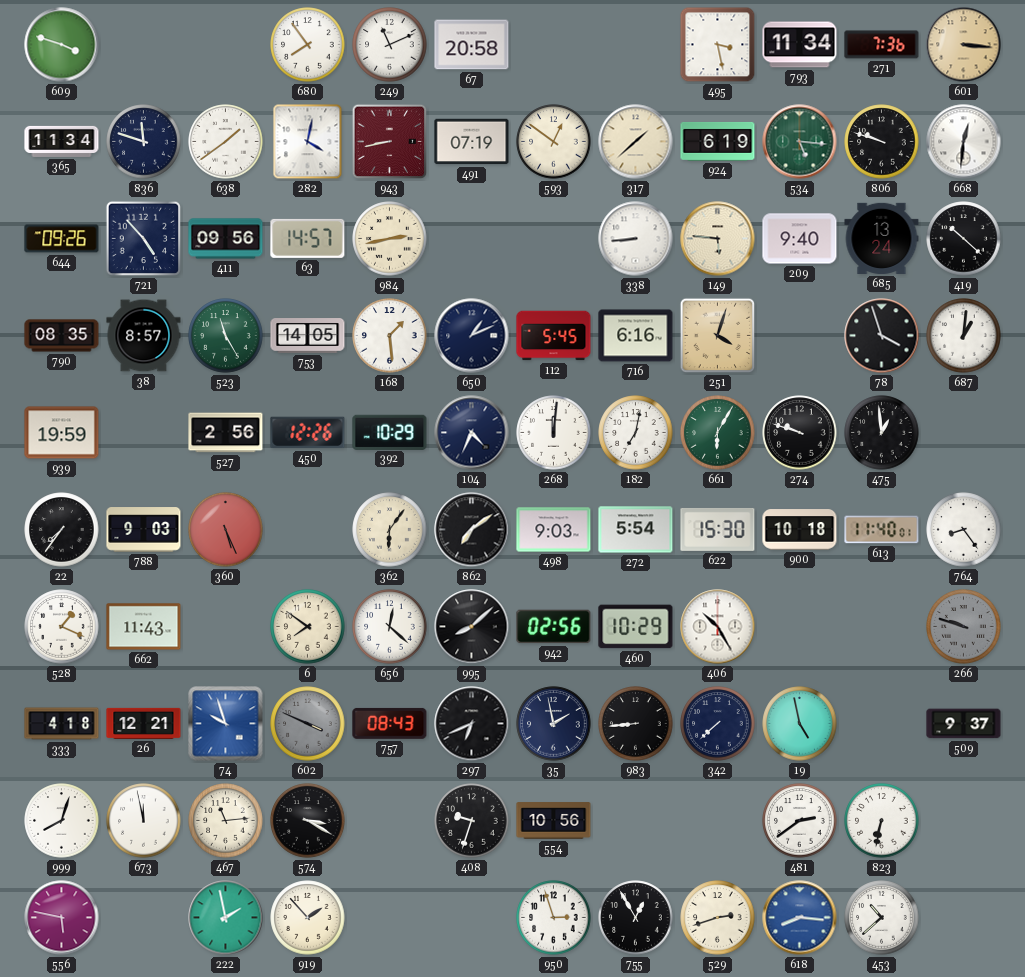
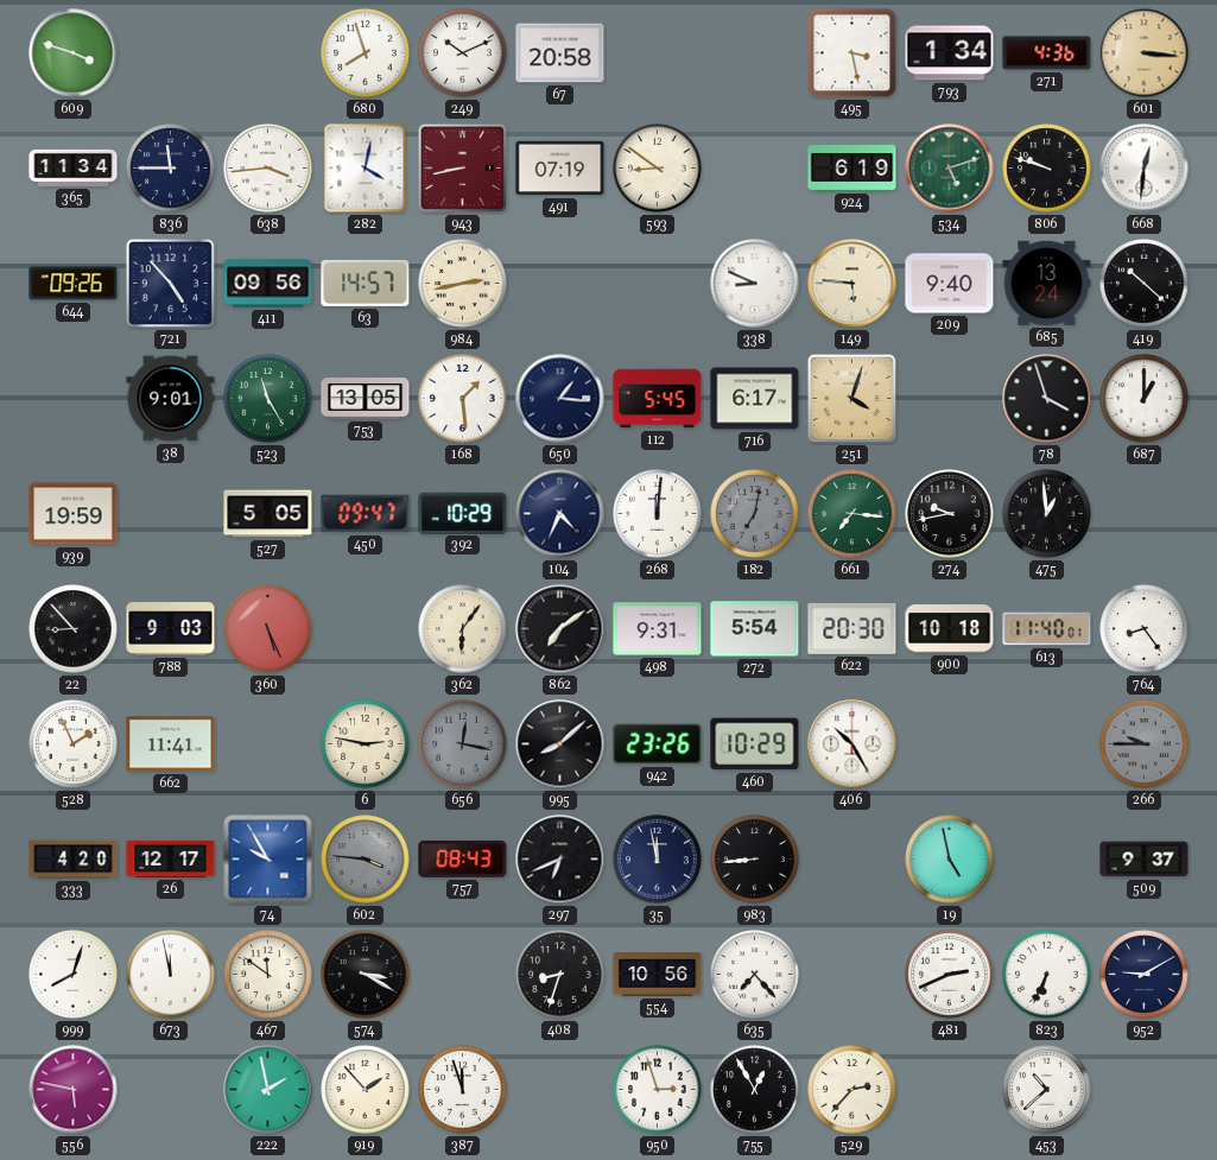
680: 7:54 -> 7:57
249: 11:11 -> 10:11
793: 11:34 -> 1:34
271: 7:36 -> 4:36
836: 11:48 -> 11:45
638: 1:39 -> 3:44
593: 12:51 -> 8:51
317: 1:38 -> none
534: 5:16 -> 5:12
338: 8:44 -> 8:49
790: 08:35 -> none
38: 8:57 -> 9:01
753: 14:05 -> 13:05
650: 1:11 -> 1:16
716: 6:16 -> 6:17
687: 1:01 -> 1:00
527: 2:56 -> 5:05
450: 12:26 -> 09:47
182 dial: white -> grey
661: 6:05 -> 7:16
274: 9:48 -> 9:43
22: 7:36 -> 8:53
498: 9:03 -> 9:31
622: 15:30 -> 20:30
528: 1:19 -> 1:56
662: 11:43 -> 11:41
6: 7:51 -> 2:47
656: 12:22 -> 12:17
656 dial: white -> grey
942: 02:56 -> 23:26
266: 9:48 -> 9:45
333: 4:18 -> 4:20
26: 12:21 -> 12:17
74: 9:57 -> 9:55
602: 3:49 -> 3:46
35: 1:58 -> 11:58
342: 7:38 -> none
467: 11:14 -> 11:51
408: 9:33 -> 8:33
635: none -> 7:23
481: 2:39 -> 2:41
823: 6:32 -> 6:34
952: none -> 9:10
387: none -> 11:57
529: 2:42 -> 2:37
618: 8:16 -> none
